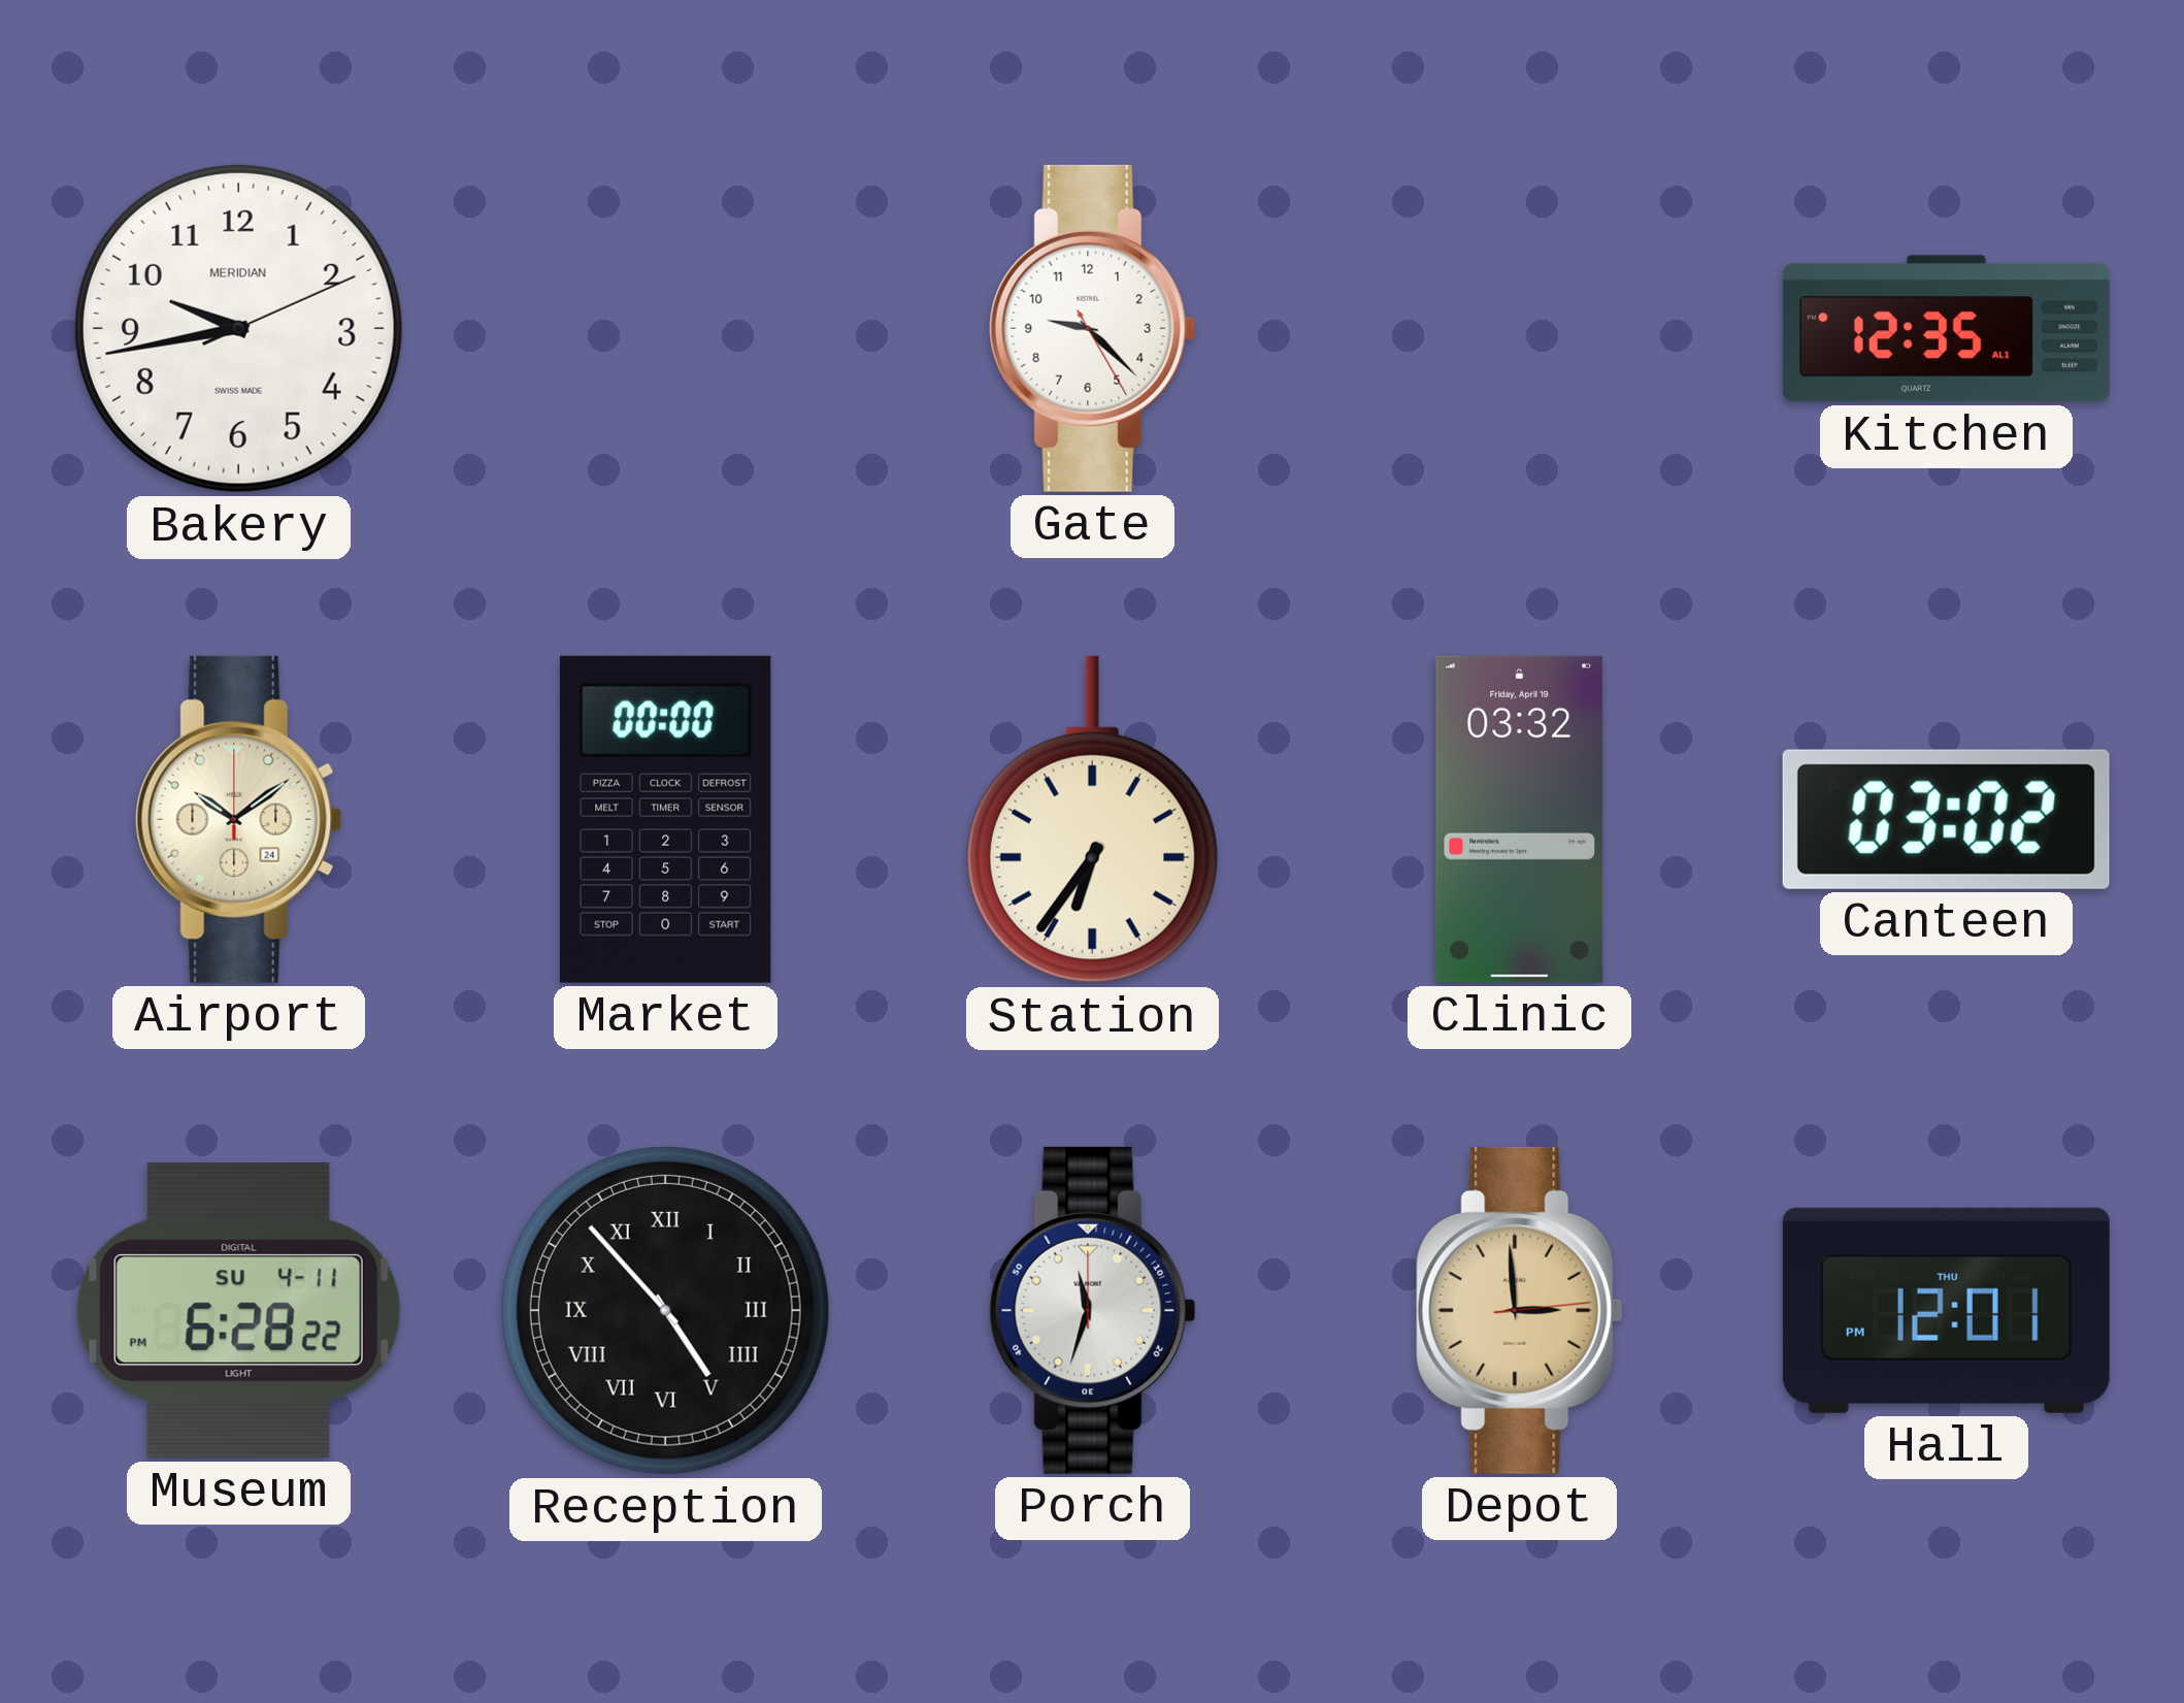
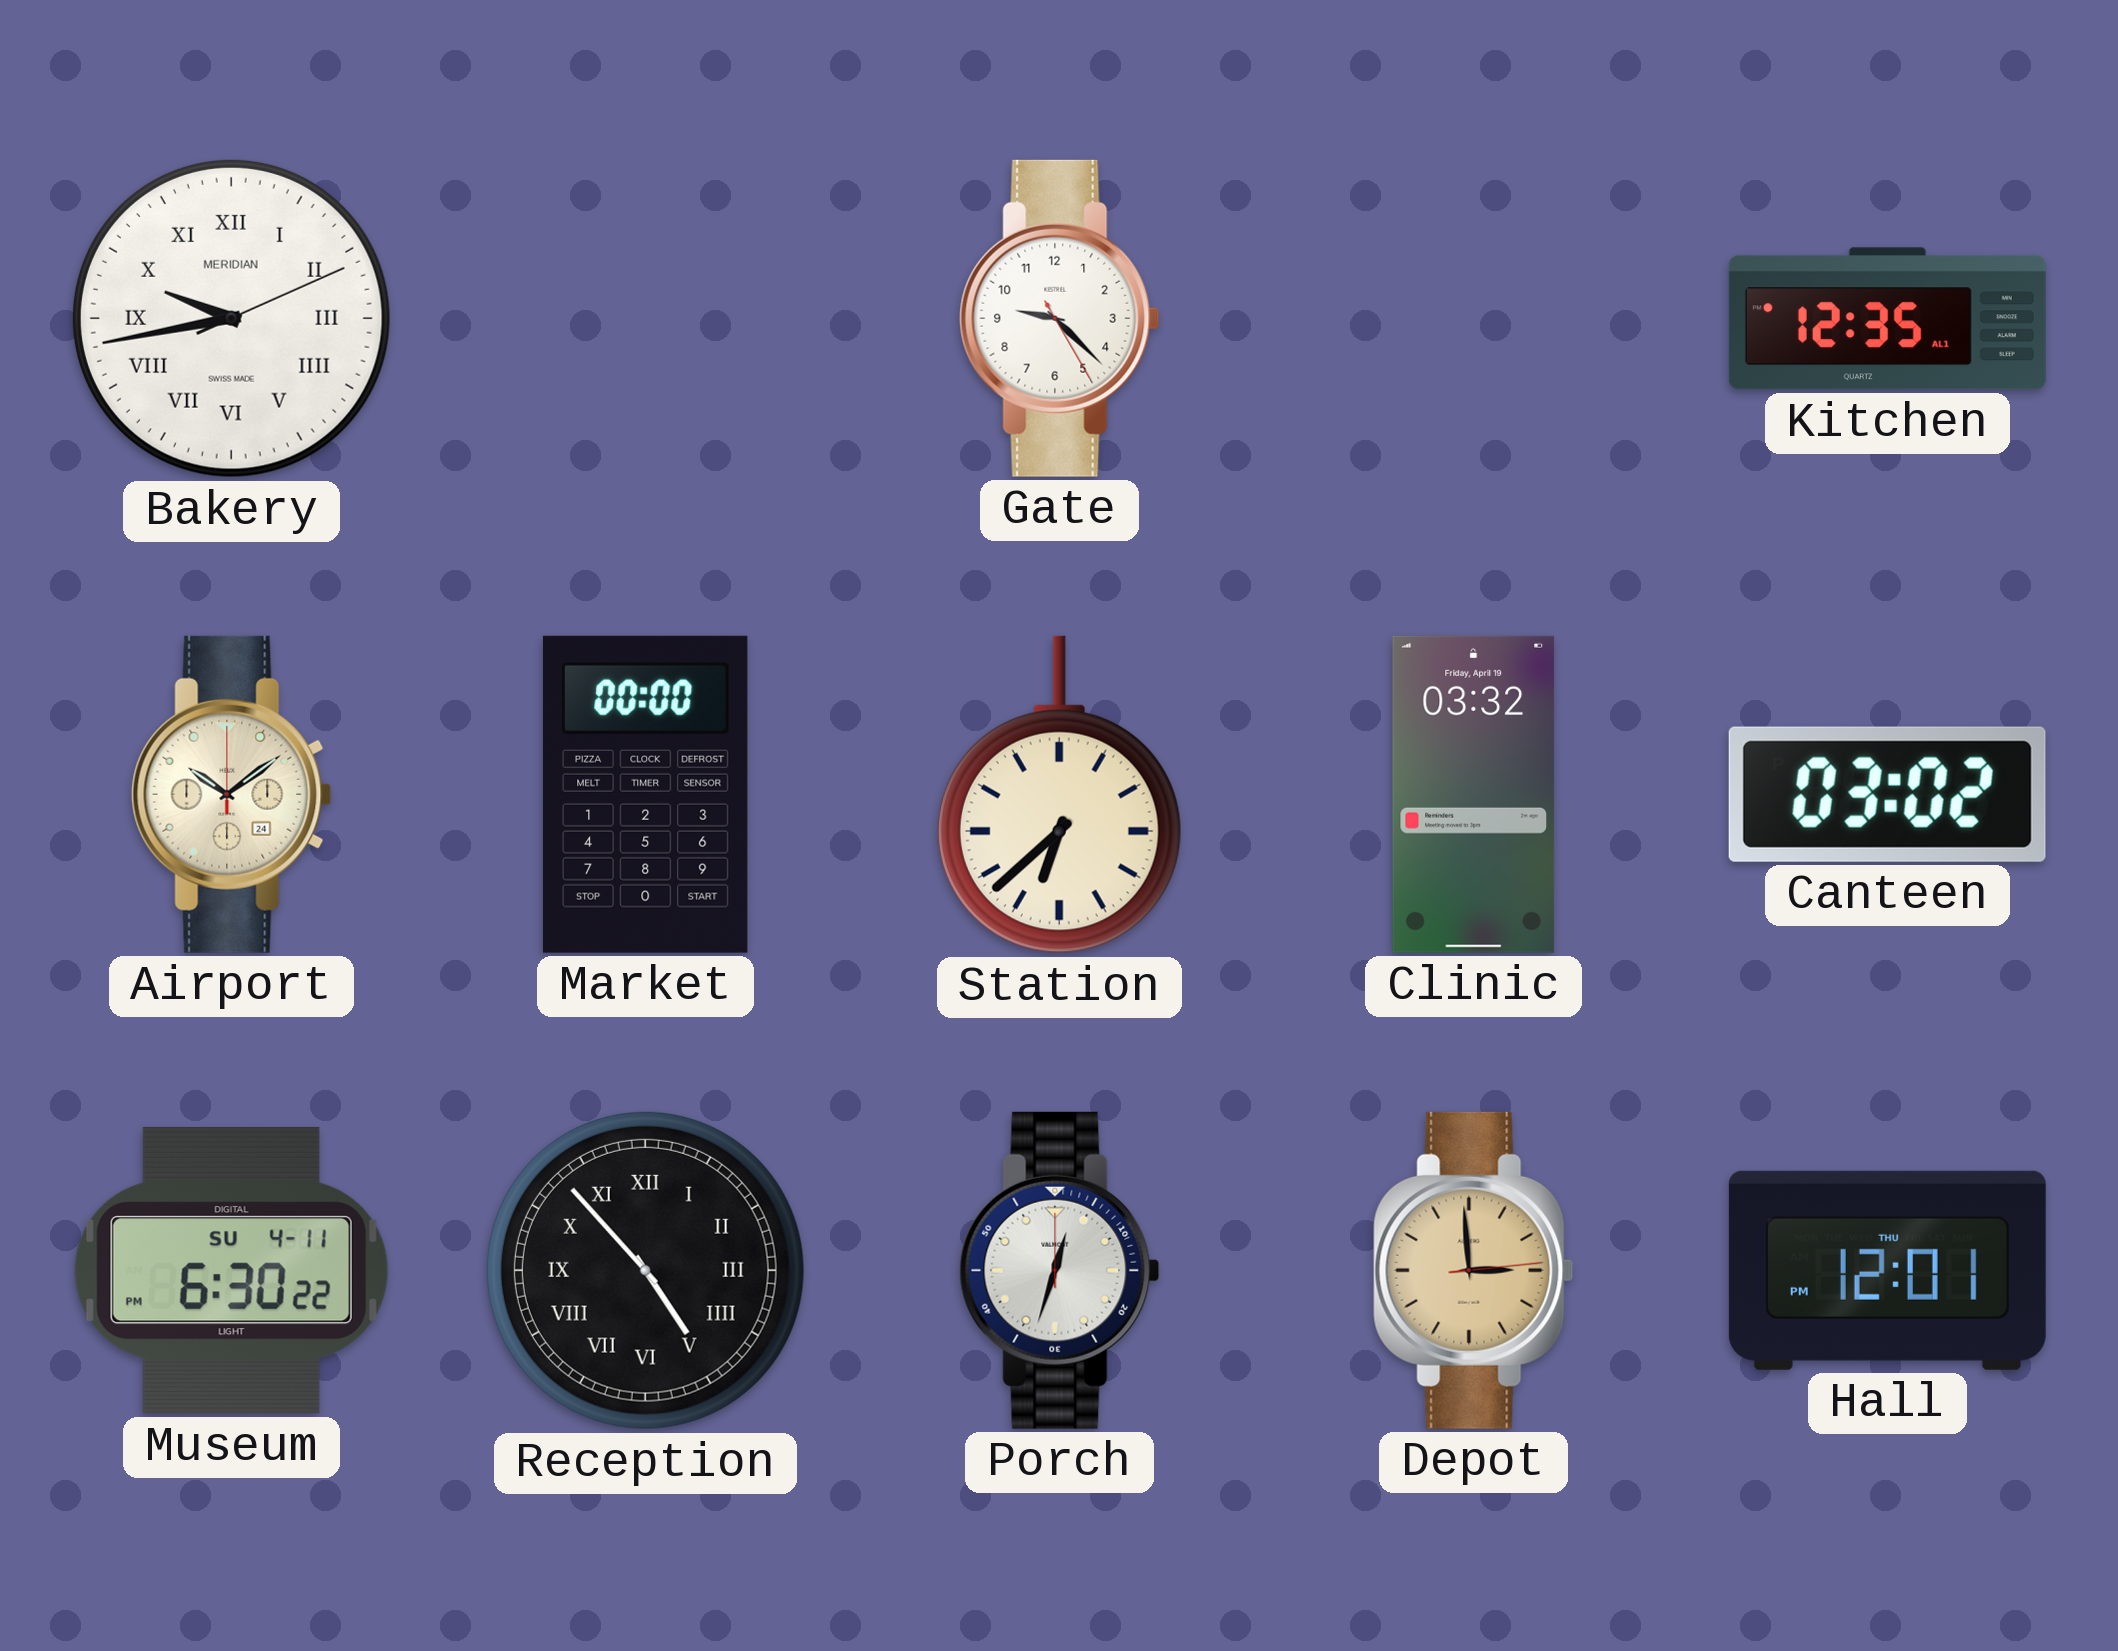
Bakery numerals: Arabic -> Roman
Station: 6:36 -> 6:38
Museum: 6:28 -> 6:30
Porch: 11:33 -> 12:33
